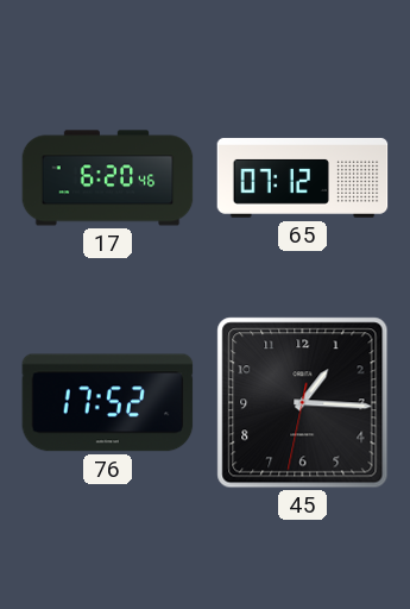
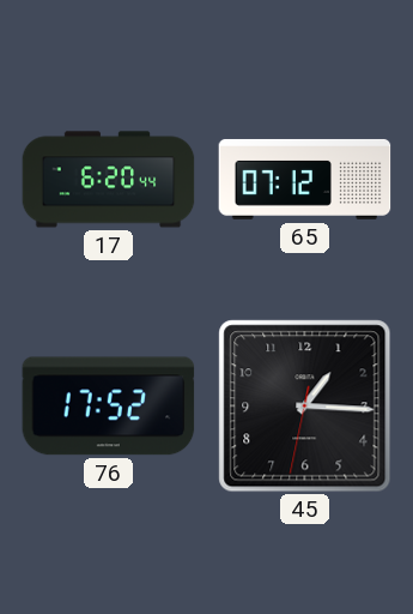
17: 6:20:46 -> 6:20:44
